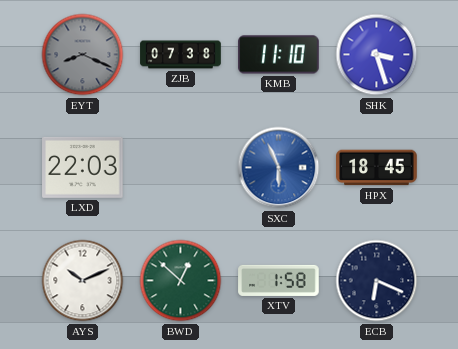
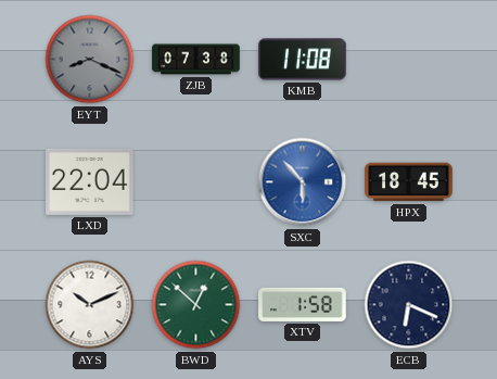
KMB: 11:10 -> 11:08
SHK: 3:27 -> none
LXD: 22:03 -> 22:04
SXC: 5:56 -> 5:53
